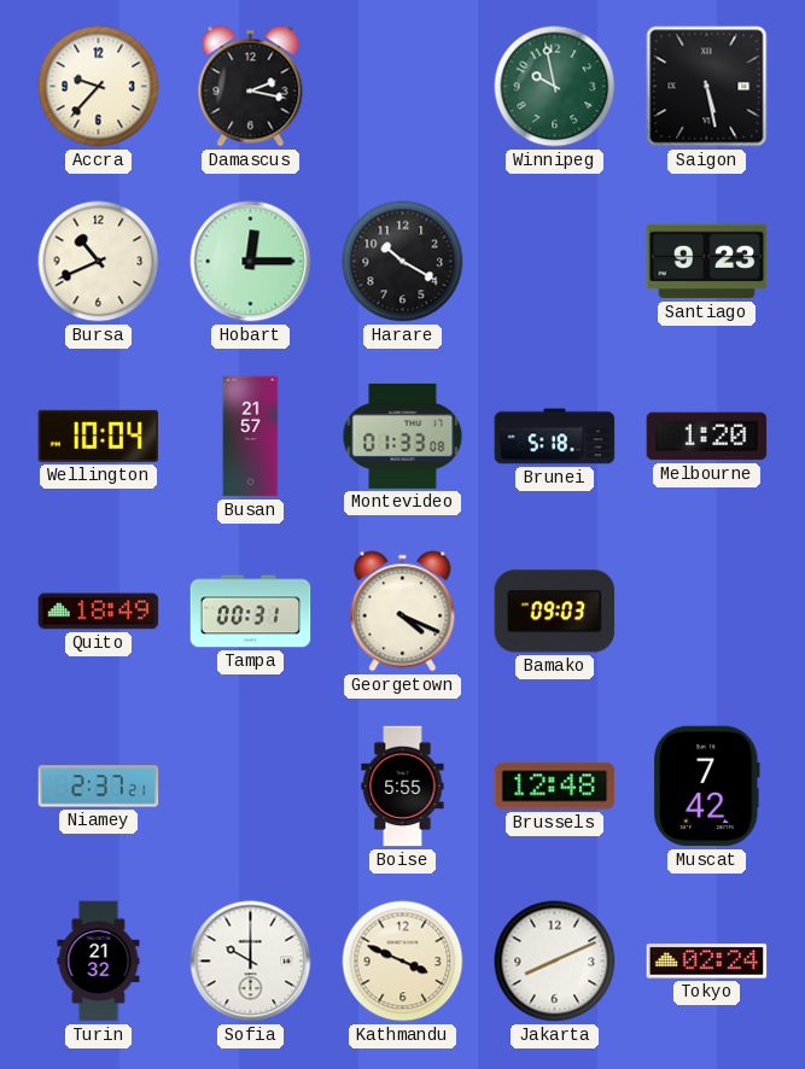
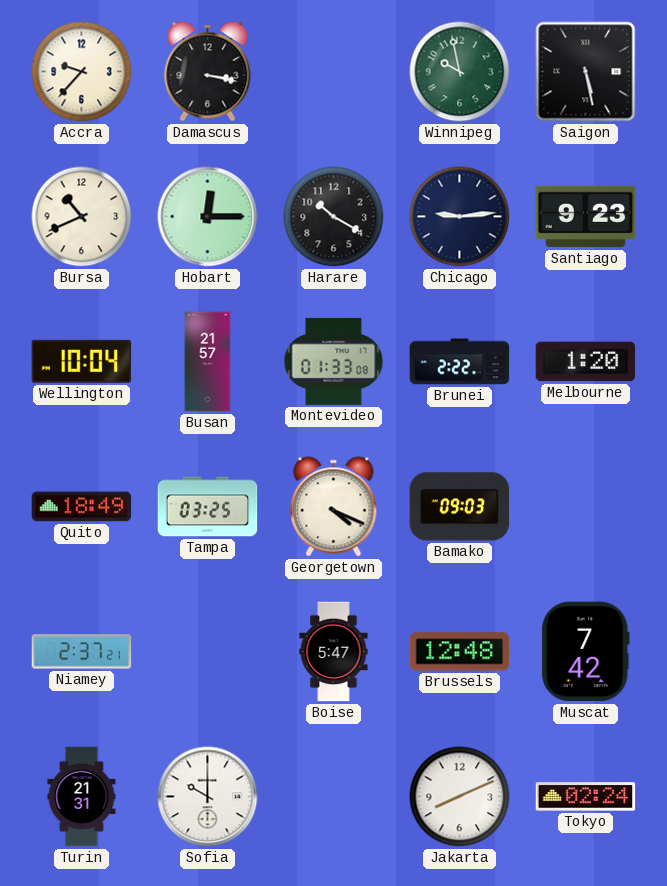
Damascus: 2:17 -> 3:17
Chicago: none -> 9:14
Brunei: 5:18 -> 2:22
Tampa: 00:31 -> 03:25
Boise: 5:55 -> 5:47
Turin: 21:32 -> 21:31
Kathmandu: 3:49 -> none
